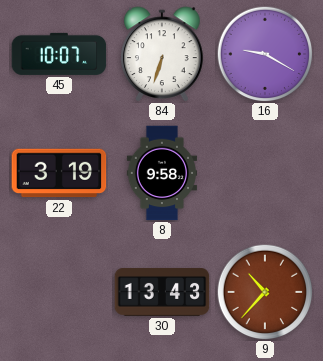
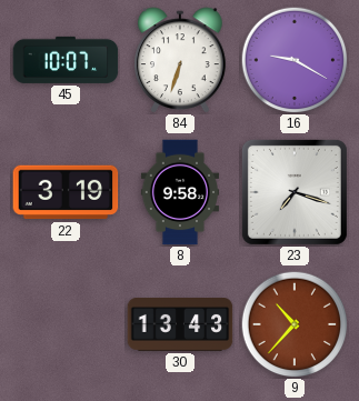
23: none -> 7:18
